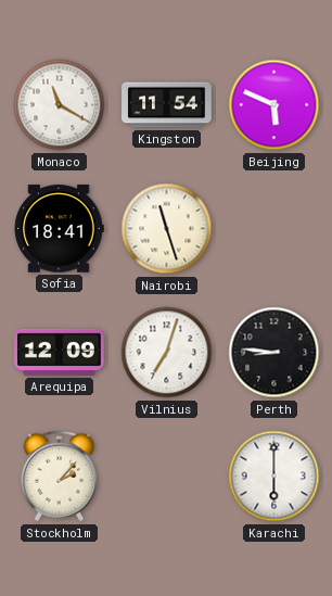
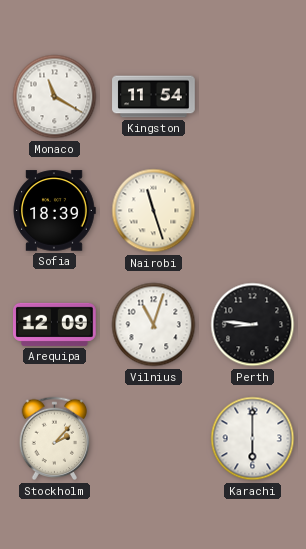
Beijing: 5:49 -> none
Sofia: 18:41 -> 18:39
Vilnius: 7:03 -> 11:03
